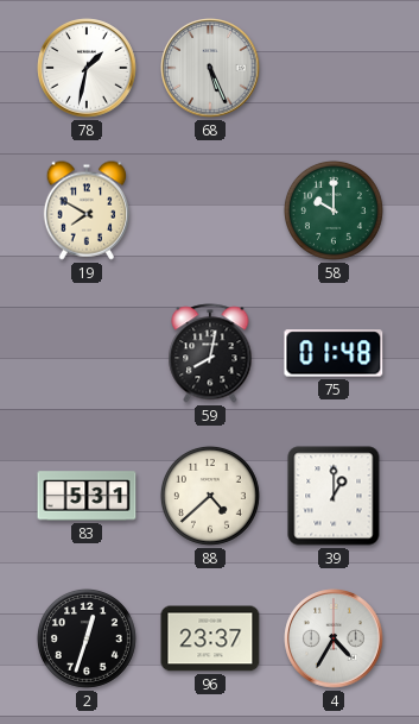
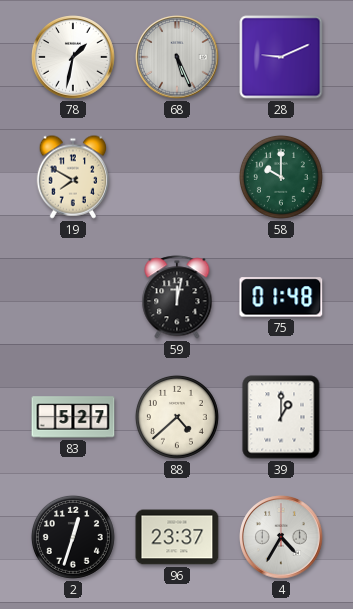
28: none -> 9:11
59: 8:02 -> 12:02
83: 5:31 -> 5:27
